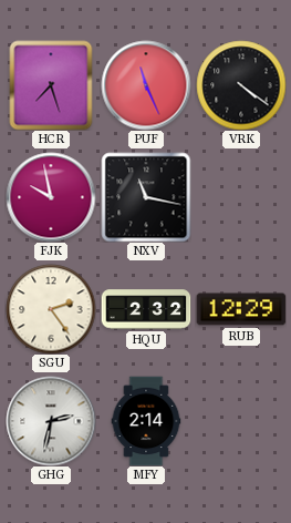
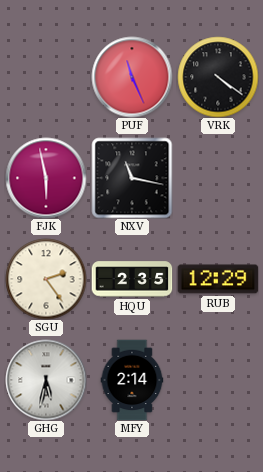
HCR: 7:27 -> none
FJK: 9:58 -> 5:58
HQU: 2:32 -> 2:35
GHG: 2:32 -> 5:32
